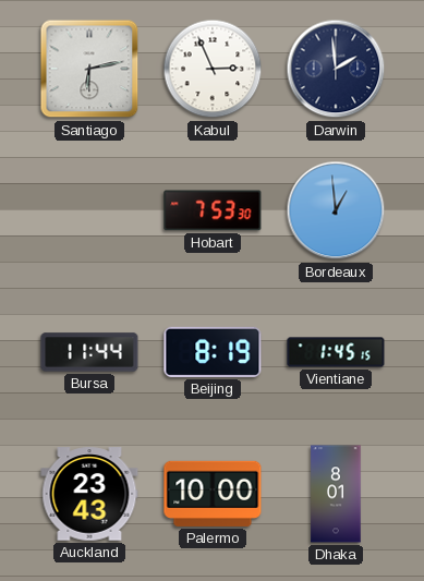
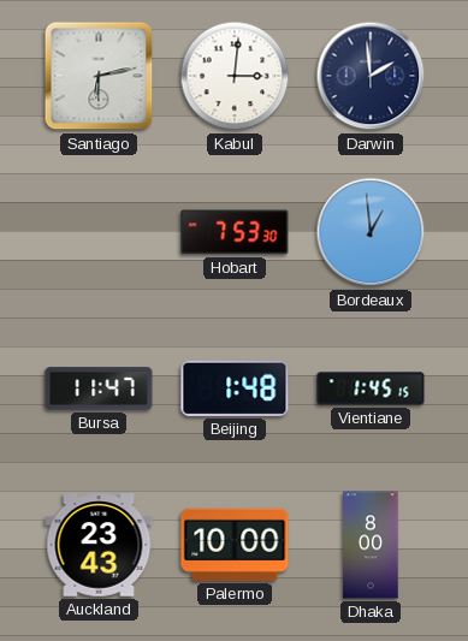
Kabul: 2:56 -> 3:01
Bursa: 11:44 -> 11:47
Beijing: 8:19 -> 1:48
Dhaka: 8:01 -> 8:00
